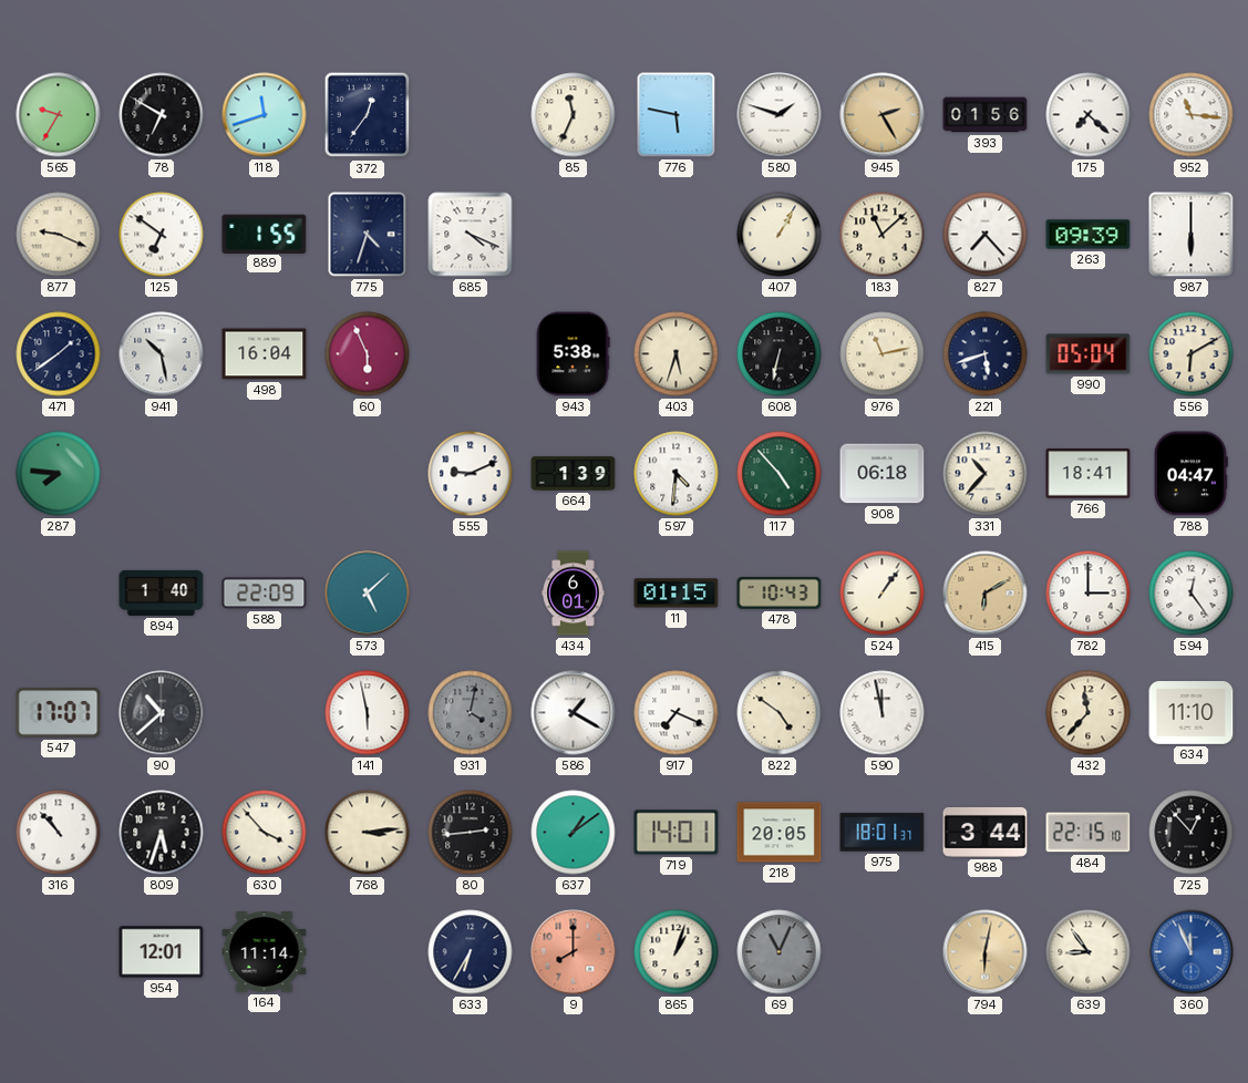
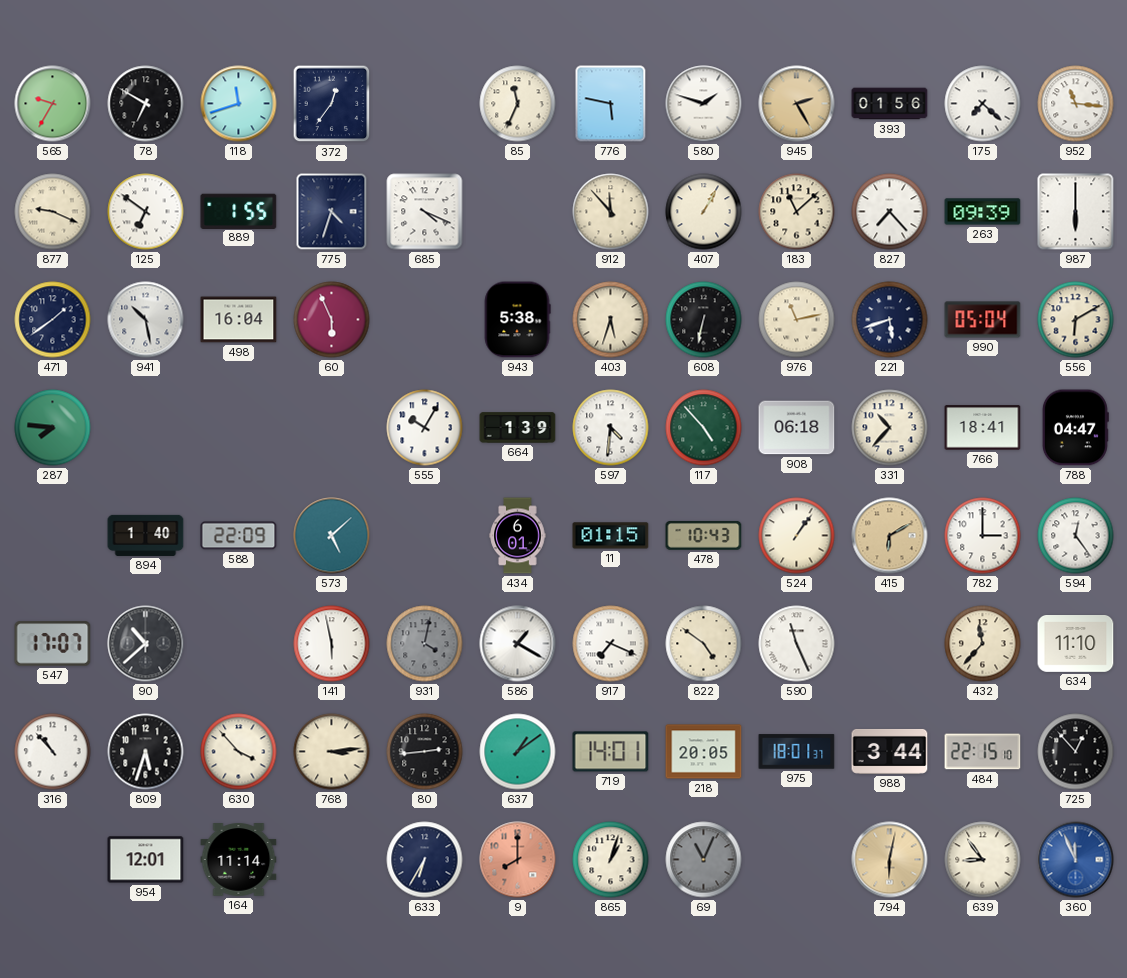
912: none -> 11:53
555: 9:11 -> 10:05
590: 11:58 -> 11:26
